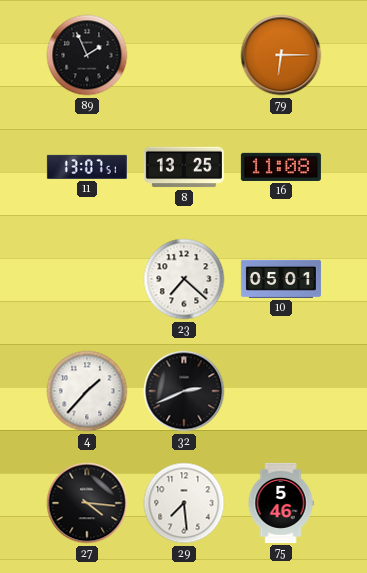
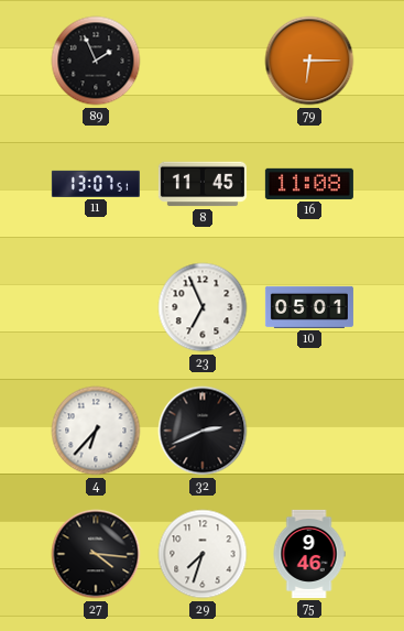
8: 13:25 -> 11:45
23: 7:22 -> 6:56
4: 1:37 -> 6:37
29: 7:29 -> 7:33
75: 5:46 -> 9:46
